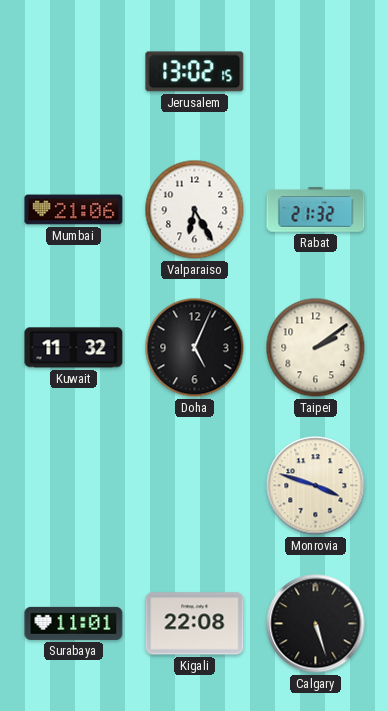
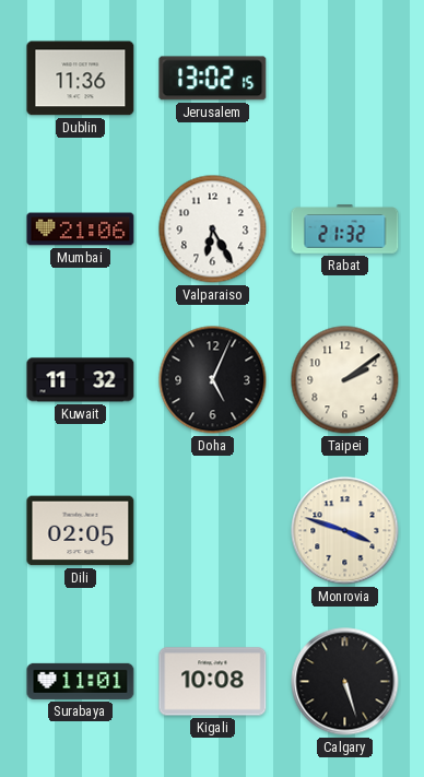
Dublin: none -> 11:36
Dili: none -> 02:05
Kigali: 22:08 -> 10:08
